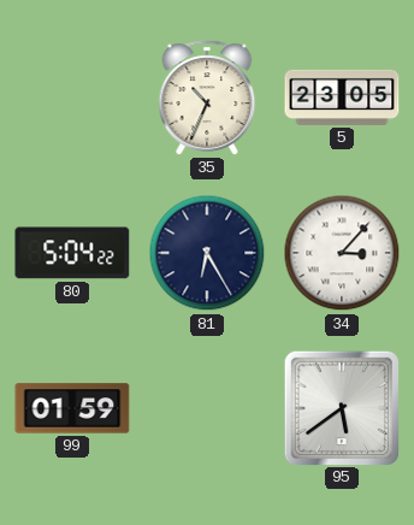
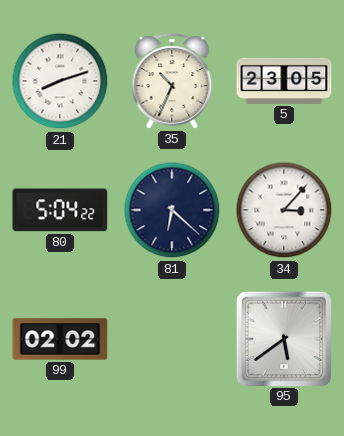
21: none -> 8:12
81: 6:25 -> 6:22
99: 01:59 -> 02:02
